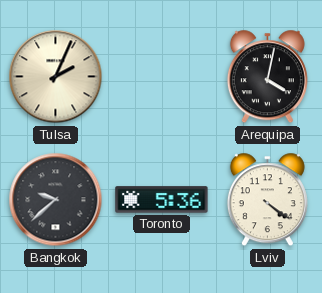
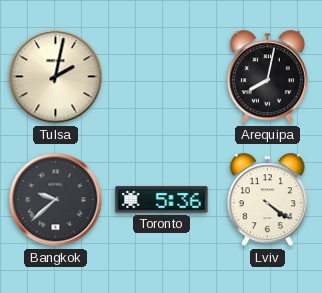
Tulsa: 2:04 -> 2:02
Arequipa: 4:02 -> 8:02
